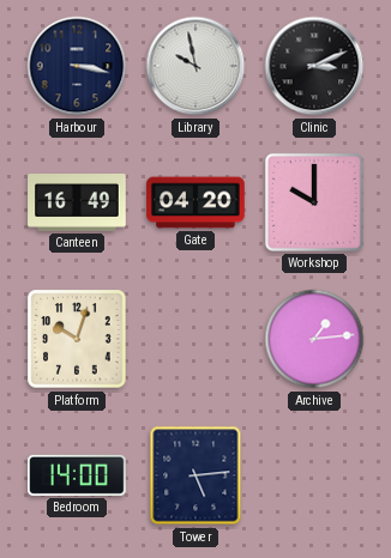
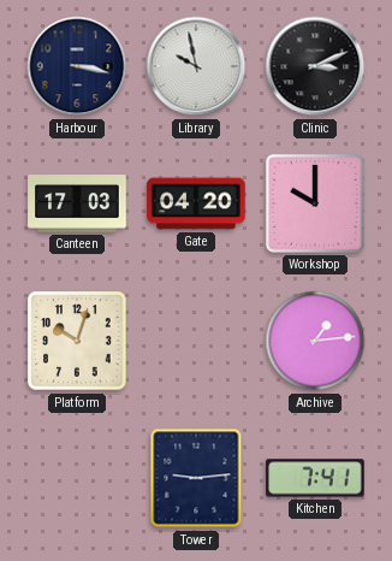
Canteen: 16:49 -> 17:03
Bedroom: 14:00 -> none
Tower: 5:14 -> 9:14
Kitchen: none -> 7:41
